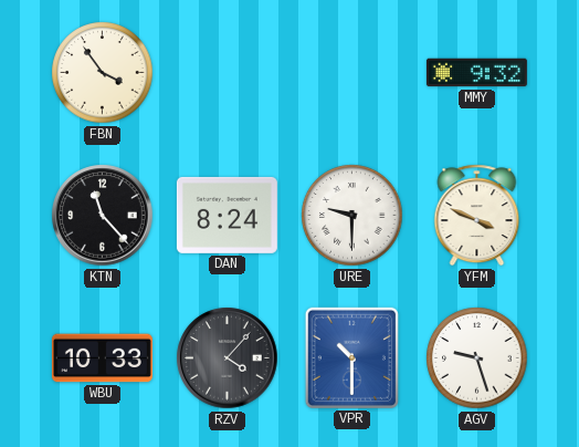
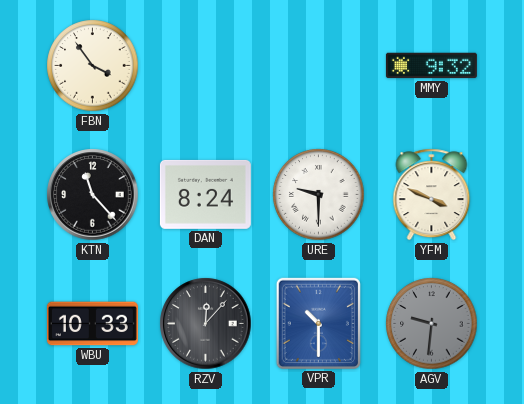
RZV: 4:07 -> 12:07
AGV: 9:27 -> 9:31
AGV dial: white -> grey
